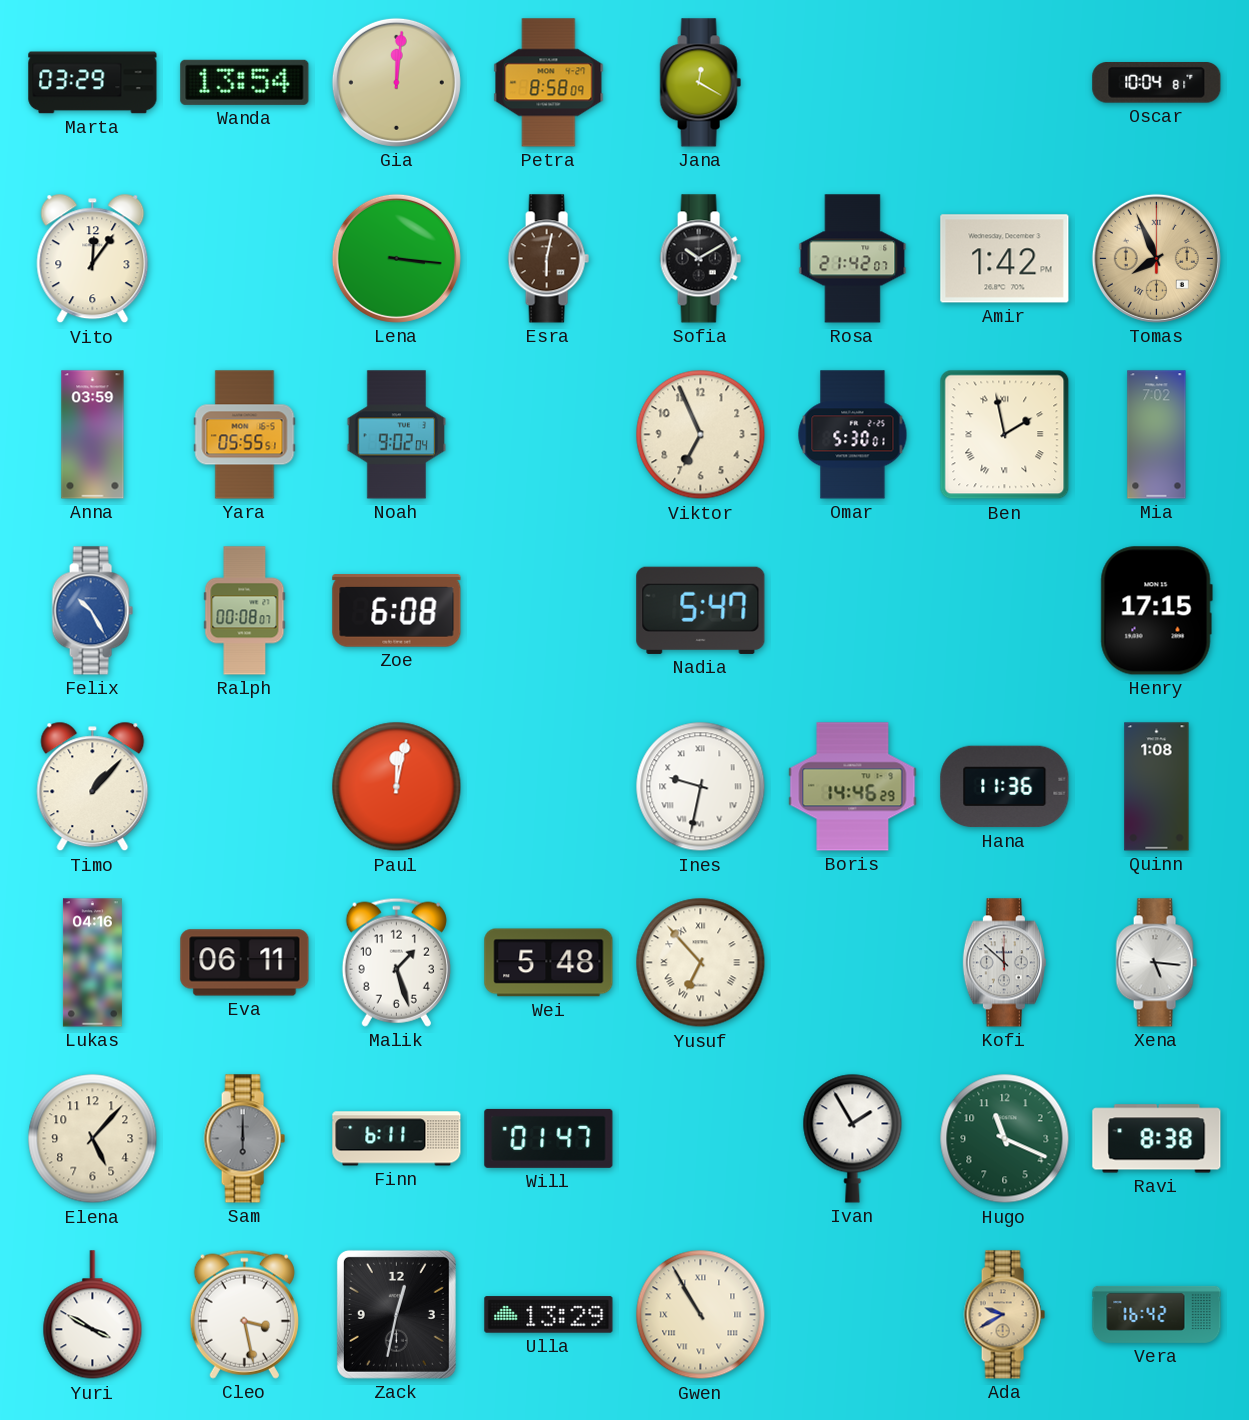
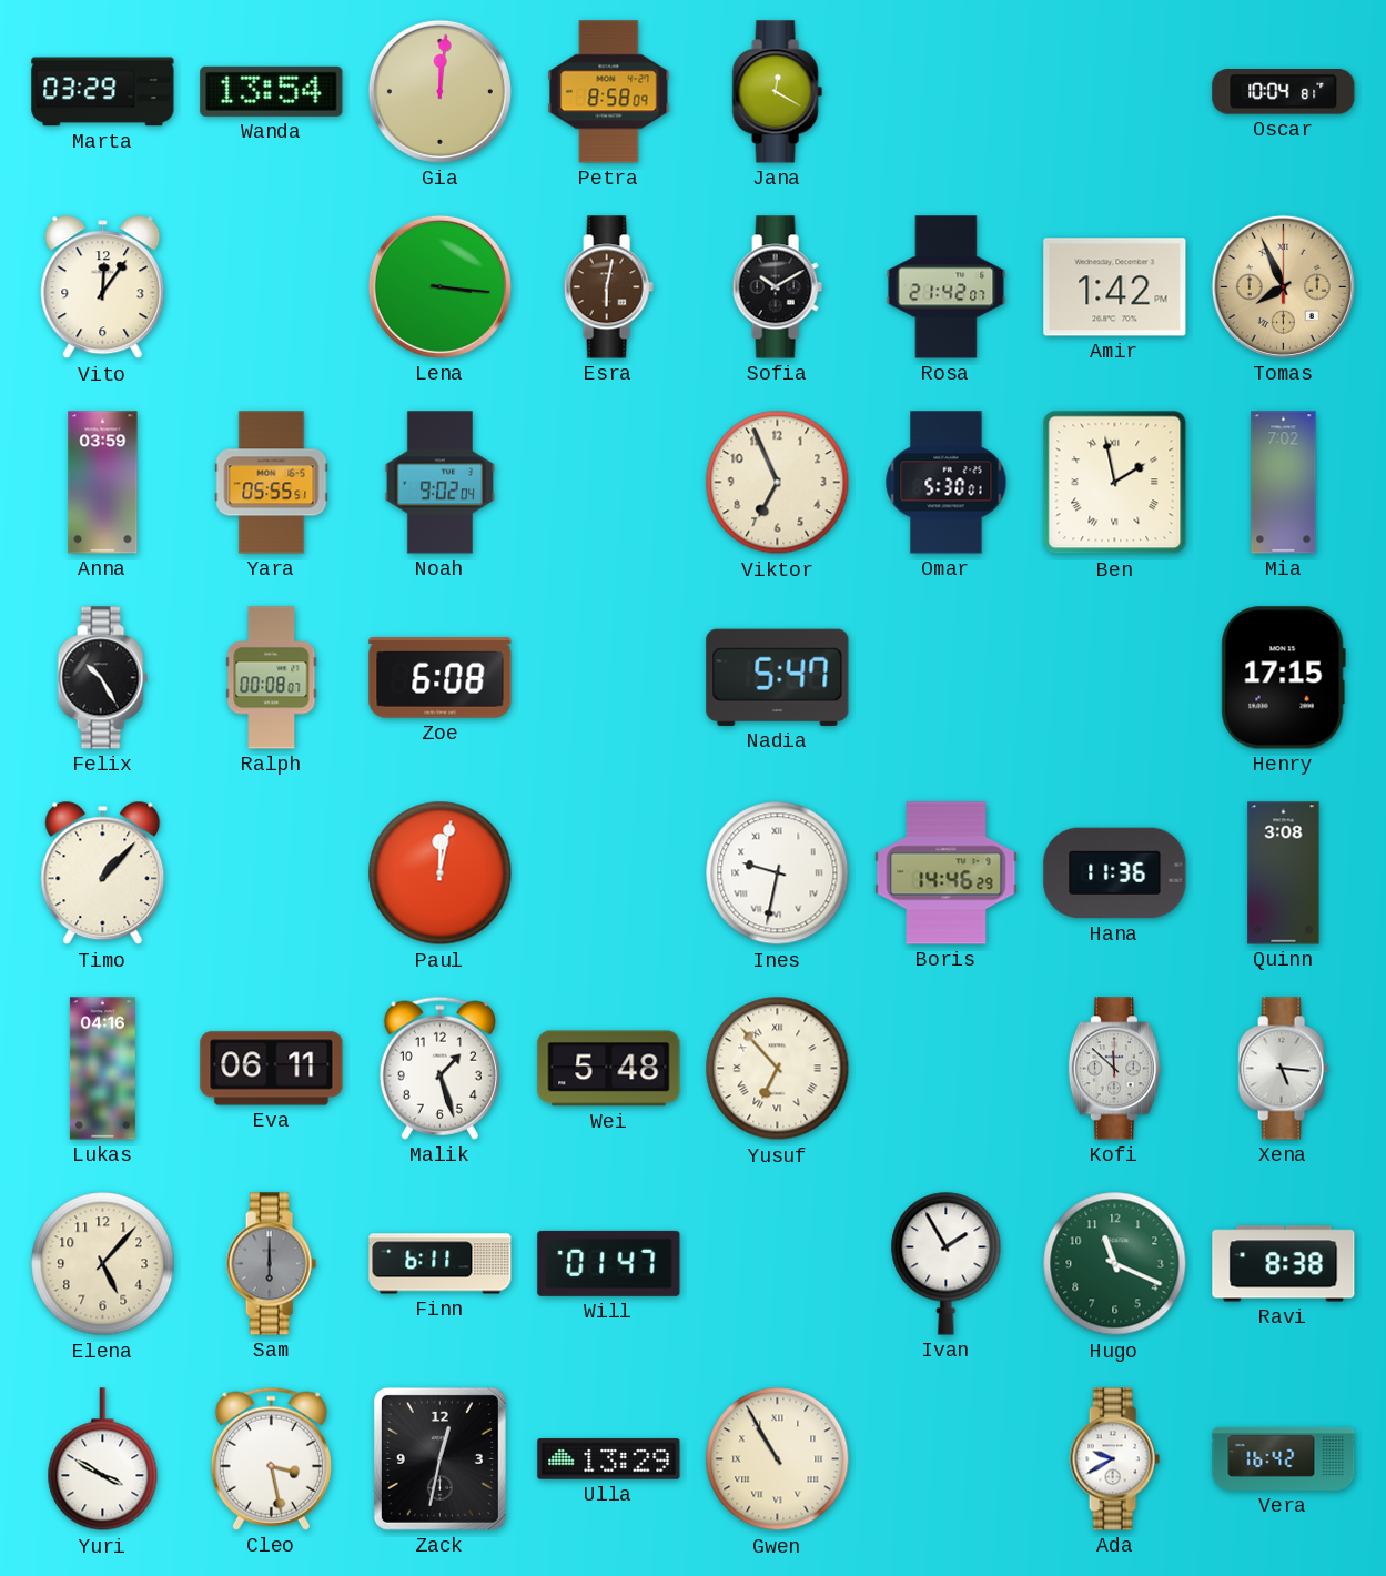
Felix dial: blue -> black
Quinn: 1:08 -> 3:08
Ada dial: champagne -> white
